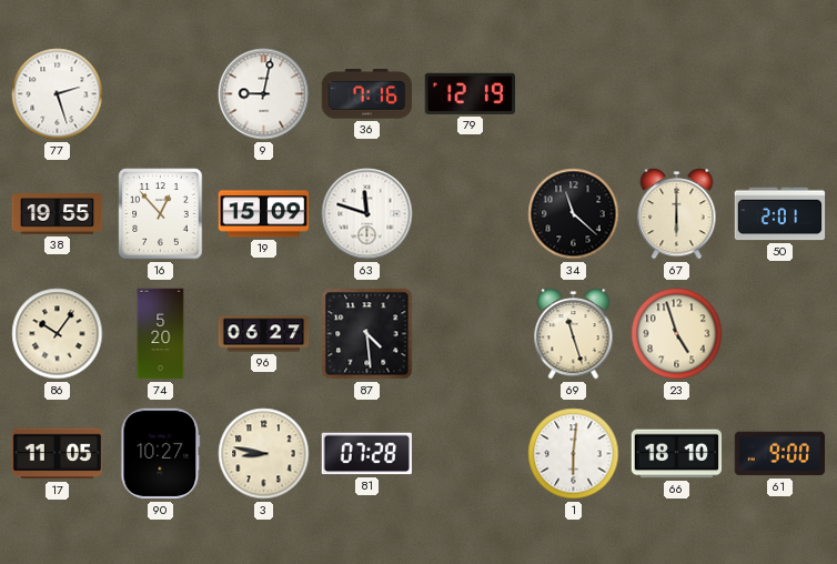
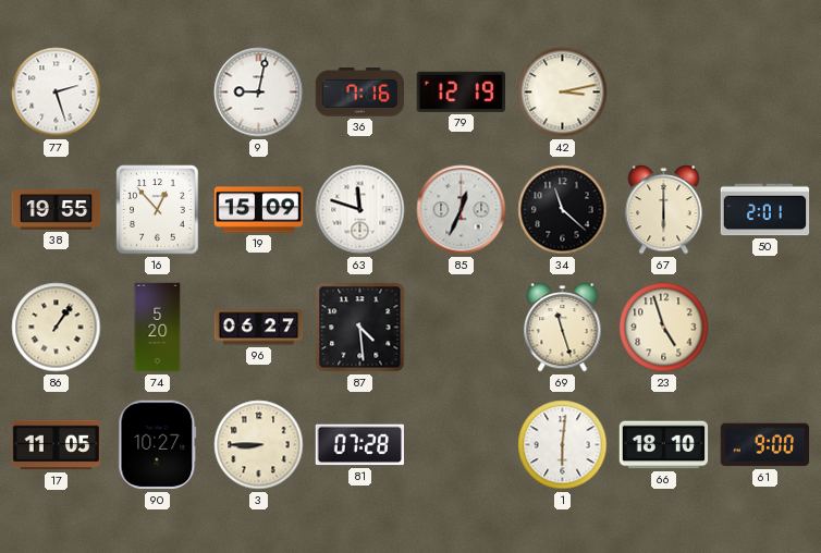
42: none -> 3:13
85: none -> 12:34
86: 10:06 -> 1:06
3: 8:47 -> 8:45
